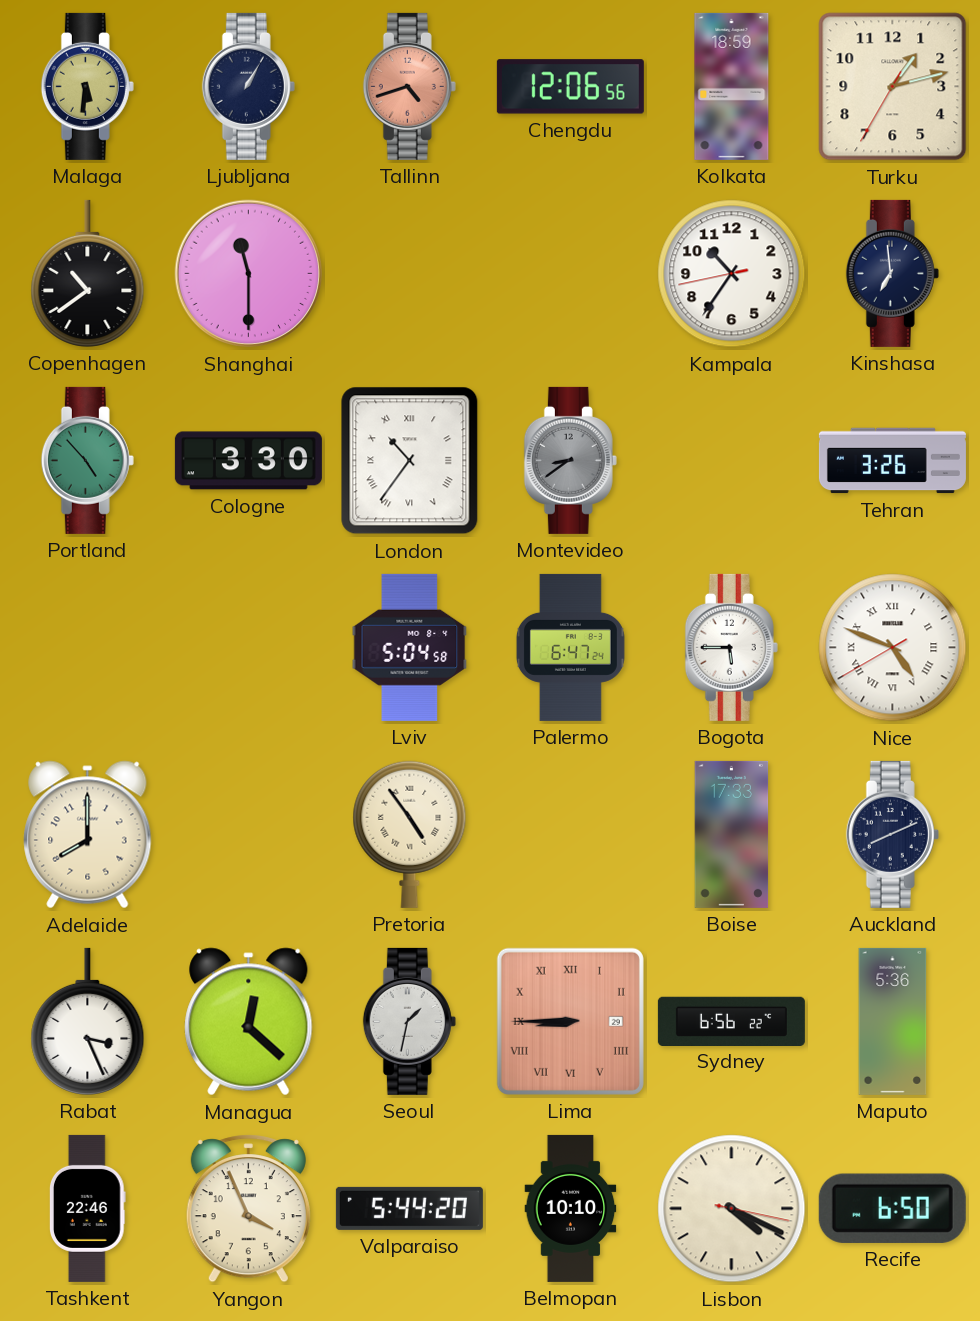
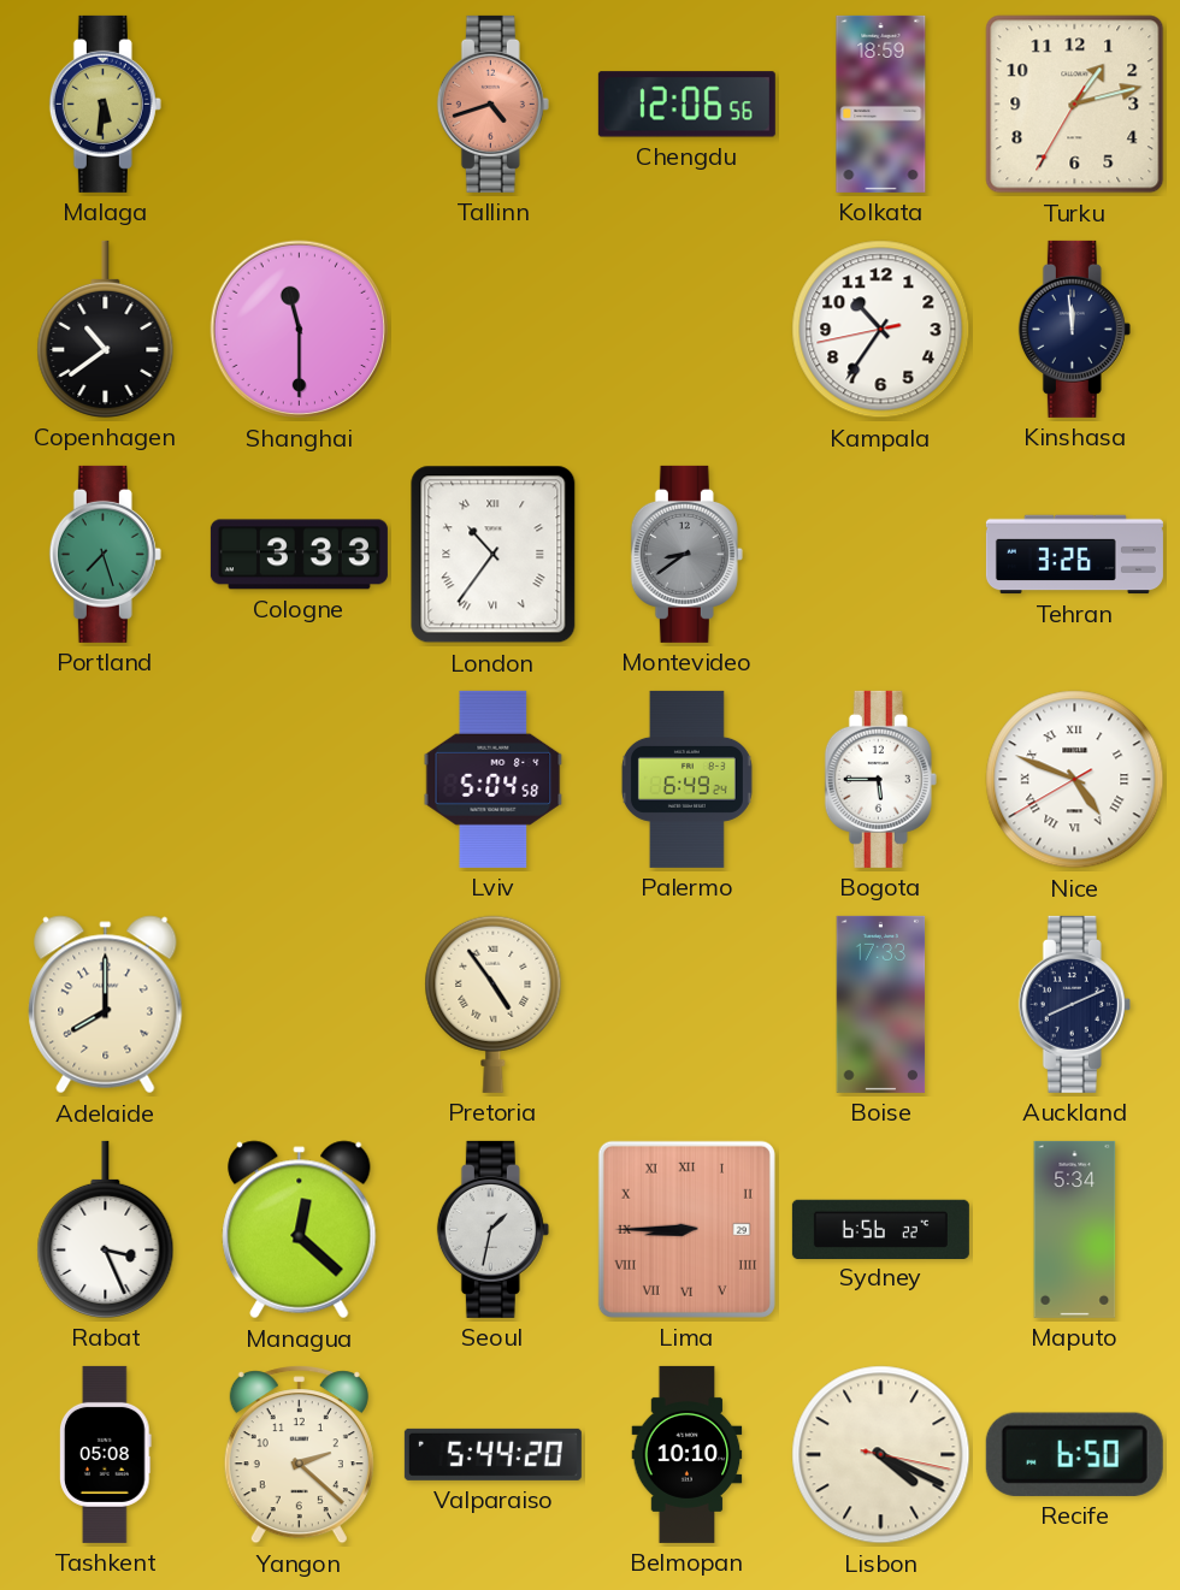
Ljubljana: 1:05 -> none
Kinshasa: 6:59 -> 11:59
Portland: 4:53 -> 7:27
Cologne: 3:30 -> 3:33
Palermo: 6:47 -> 6:49
Maputo: 5:36 -> 5:34
Tashkent: 22:46 -> 05:08
Yangon: 3:56 -> 2:22
